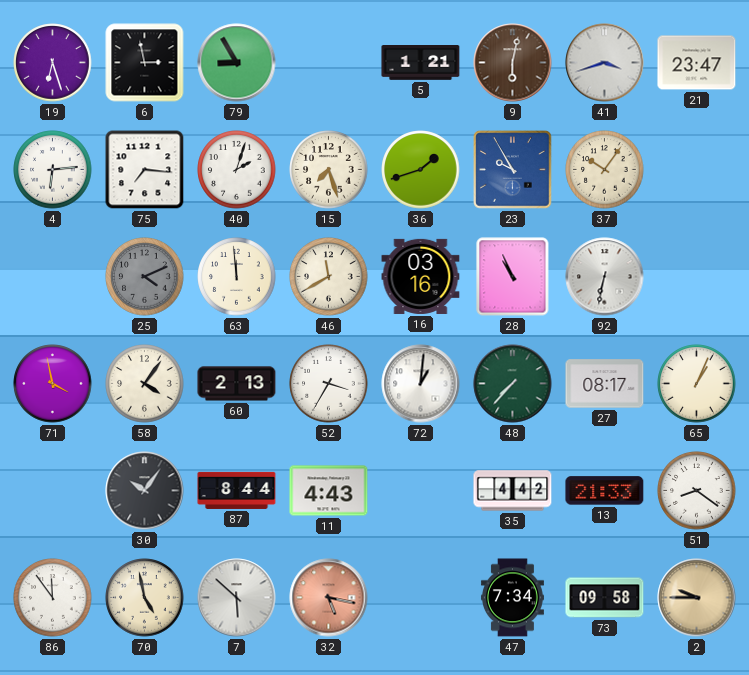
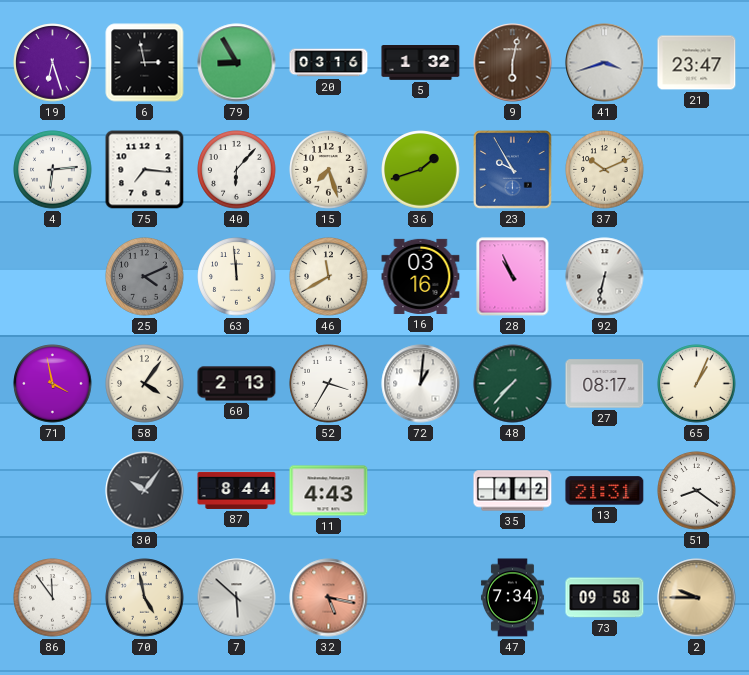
20: none -> 03:16
5: 1:21 -> 1:32
40: 2:03 -> 6:07
37: 10:06 -> 10:11
13: 21:33 -> 21:31
